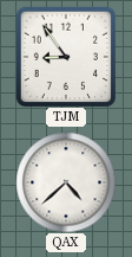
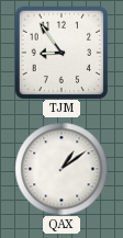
QAX: 4:38 -> 1:09
